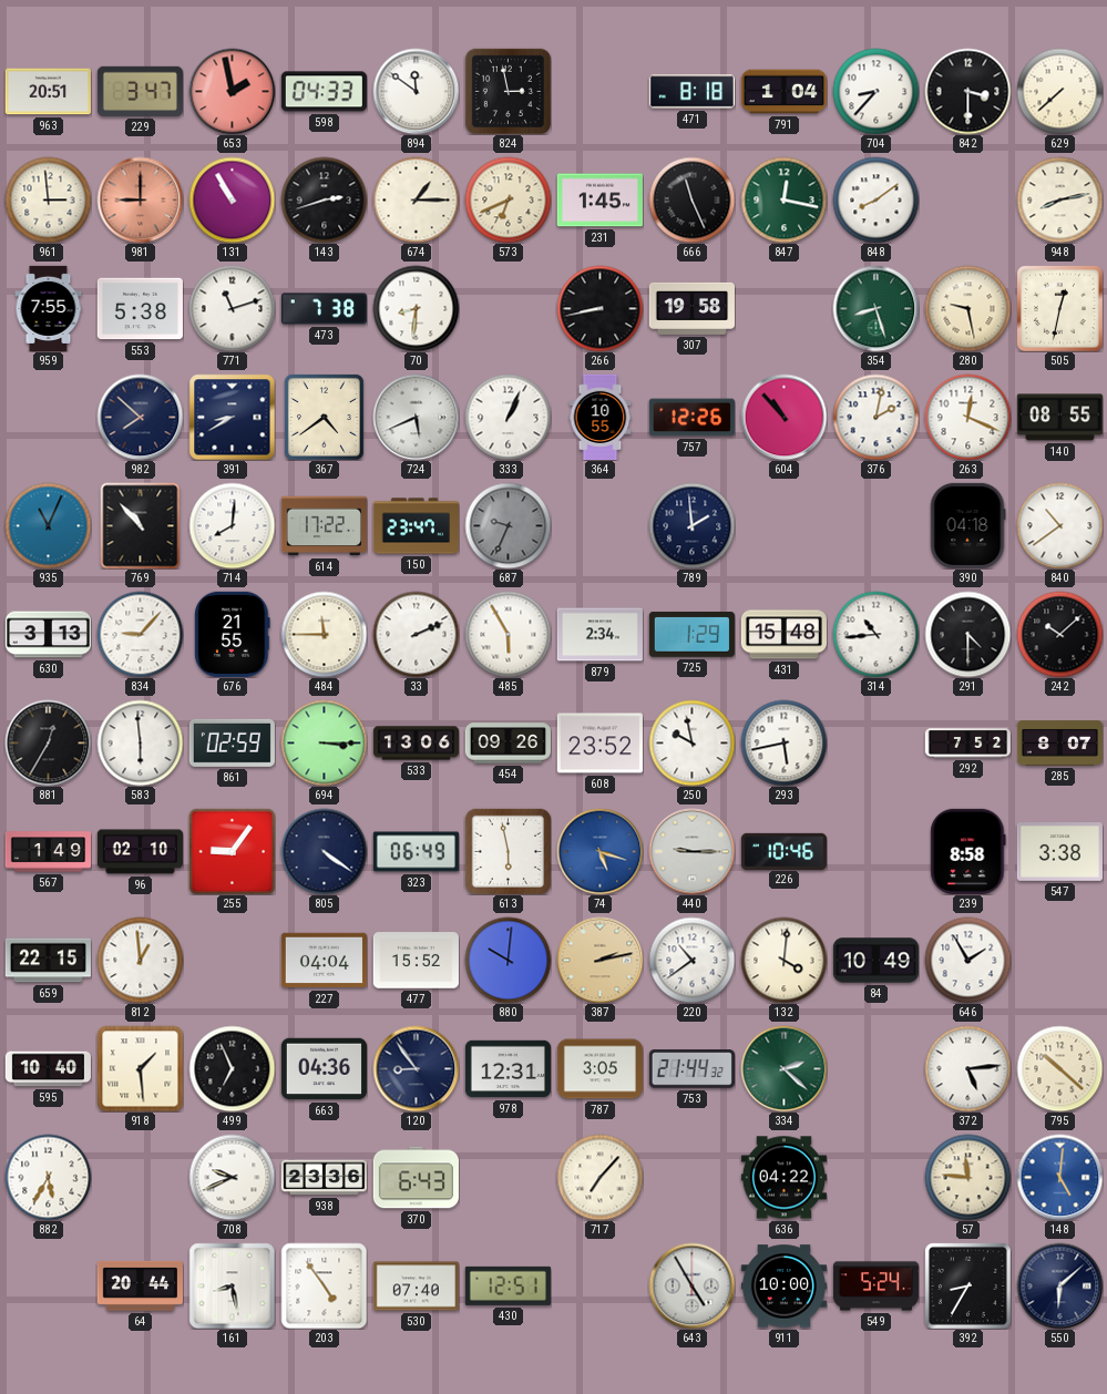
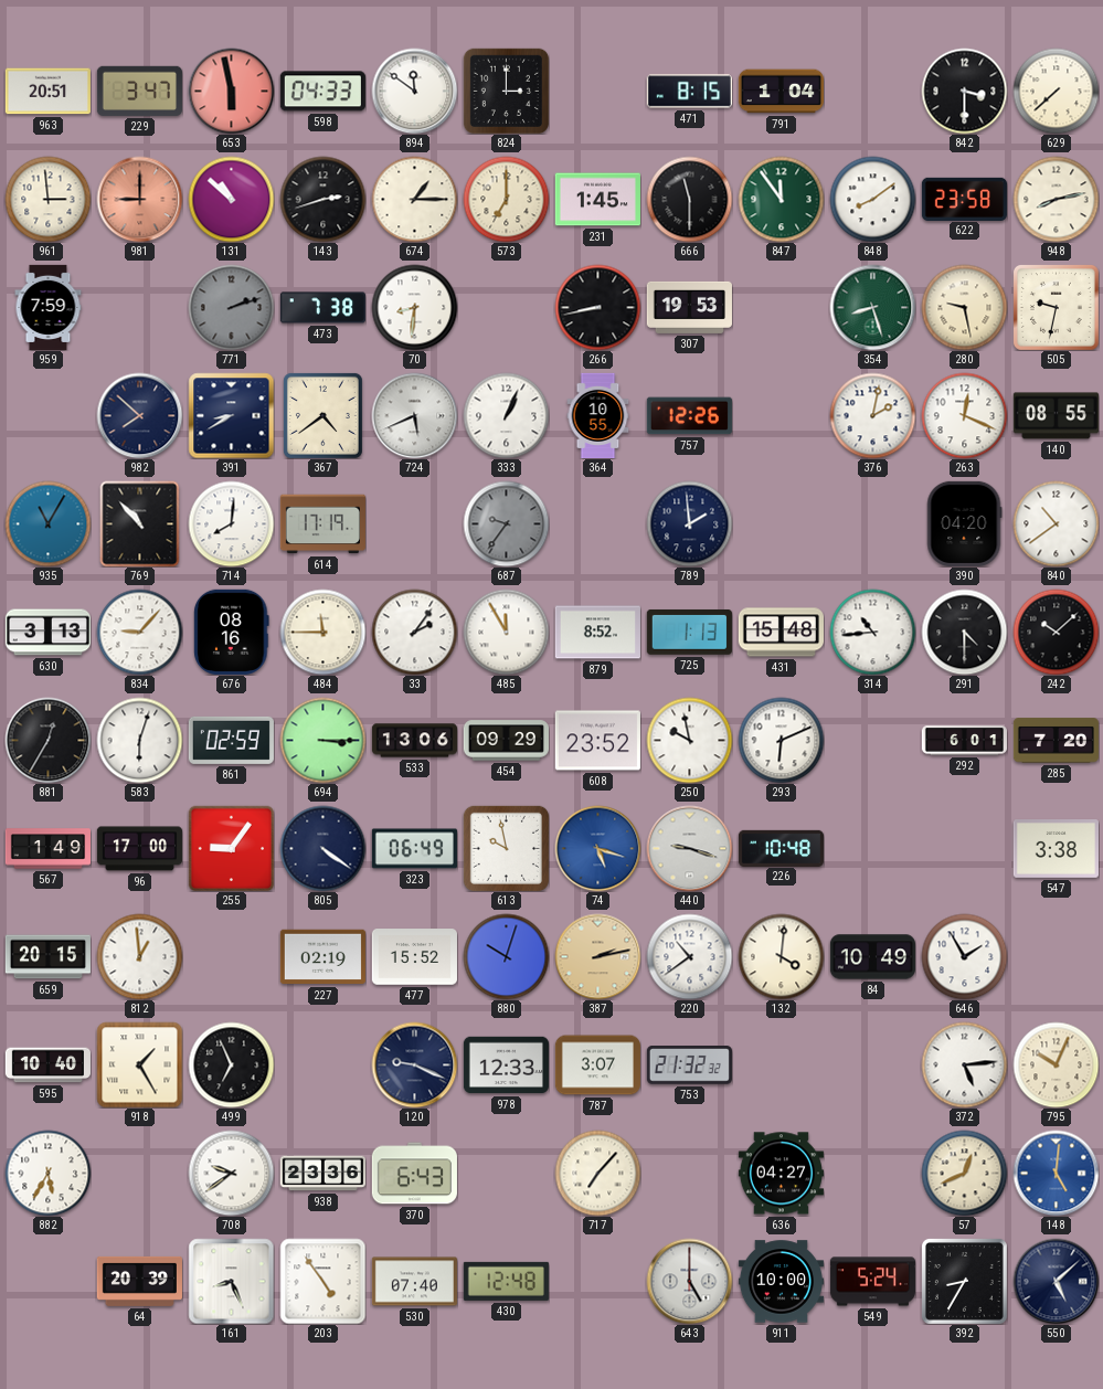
653: 1:58 -> 5:58
824: 2:58 -> 3:00
471: 8:18 -> 8:15
704: 8:37 -> none
131: 10:55 -> 10:52
573: 6:41 -> 7:00
666: 11:26 -> 11:30
847: 12:17 -> 11:54
622: none -> 23:58
959: 7:55 -> 7:59
553: 5:38 -> none
771: 11:12 -> 2:12
771 dial: white -> grey
307: 19:58 -> 19:53
505: 12:32 -> 9:32
604: 10:53 -> none
935: 11:04 -> 11:05
614: 17:22 -> 17:19
150: 23:47 -> none
687: 9:34 -> 9:36
390: 04:18 -> 04:20
676: 21:55 -> 08:16
33: 2:11 -> 2:06
485: 5:55 -> 11:55
879: 2:34 -> 8:52
725: 1:29 -> 1:13
583: 5:59 -> 6:03
454: 09:26 -> 09:29
293: 5:43 -> 6:11
292: 7:52 -> 6:01
285: 8:07 -> 7:20
96: 02:10 -> 17:00
613: 5:58 -> 9:58
440: 9:15 -> 9:18
226: 10:46 -> 10:48
239: 8:58 -> none
659: 22:15 -> 20:15
227: 04:04 -> 02:19
880: 10:01 -> 10:03
918: 1:29 -> 1:25
663: 04:36 -> none
120: 8:54 -> 9:19
978: 12:31 -> 12:33
787: 3:05 -> 3:07
753: 21:44 -> 21:32
334: 2:22 -> none
795: 10:22 -> 10:04
708: 9:41 -> 9:39
636: 04:22 -> 04:27
57: 11:46 -> 12:41
64: 20:44 -> 20:39
161: 8:28 -> 8:26
430: 12:51 -> 12:48
643: 4:55 -> 5:00
550: 6:08 -> 5:08
